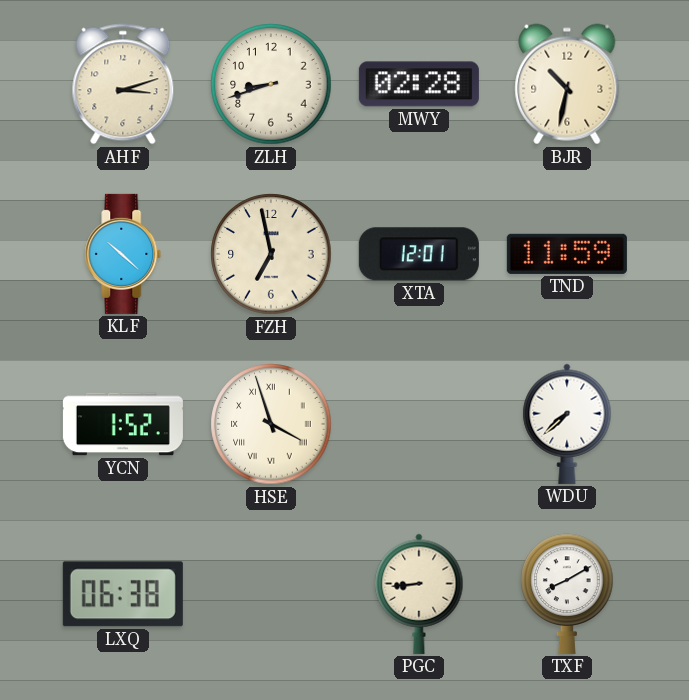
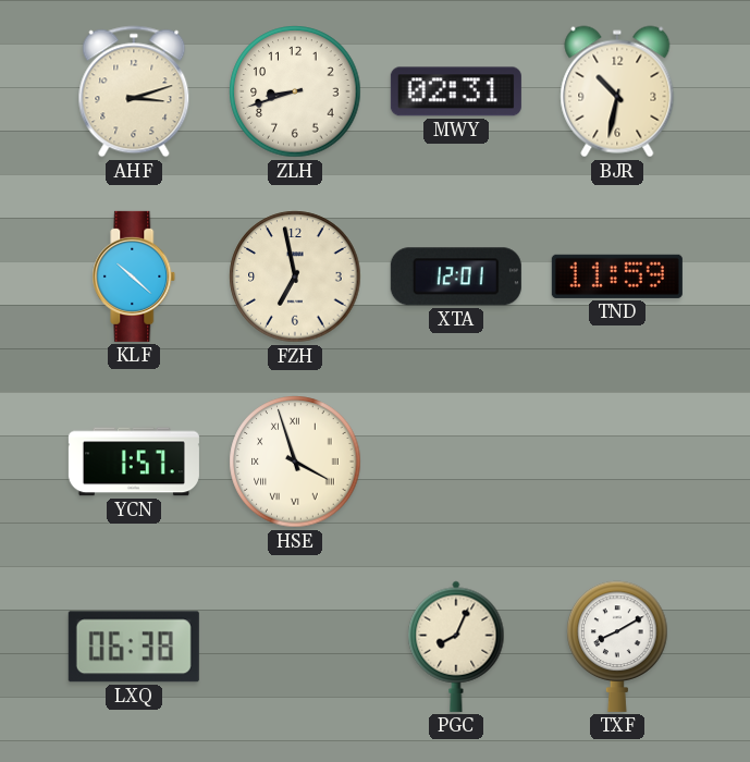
MWY: 02:28 -> 02:31
YCN: 1:52 -> 1:57
WDU: 7:38 -> none
PGC: 8:44 -> 8:04
